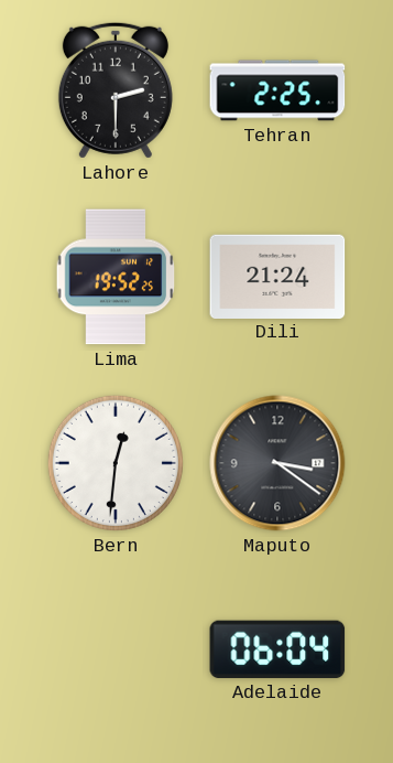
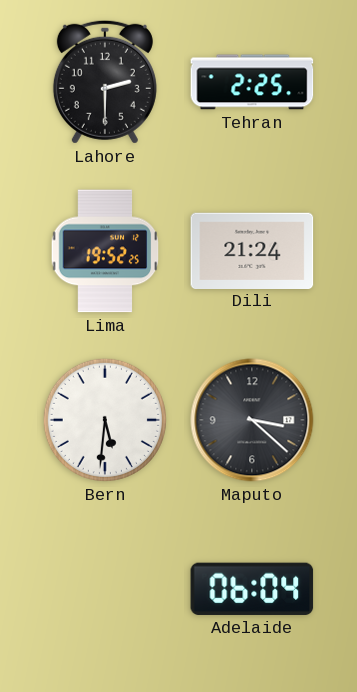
Bern: 12:31 -> 5:31
Maputo: 3:21 -> 3:22
